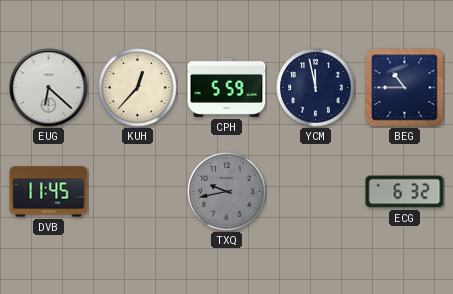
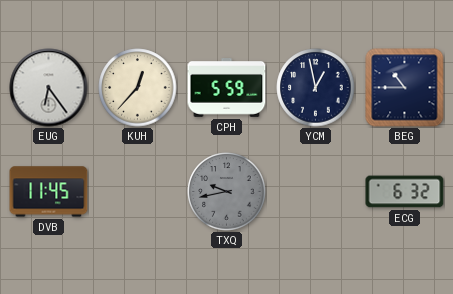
EUG: 6:22 -> 6:24
YCM: 11:58 -> 12:58
